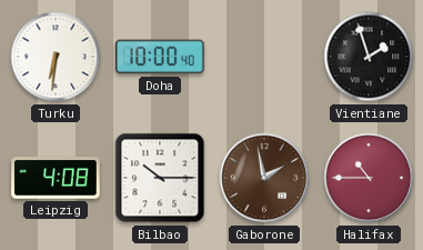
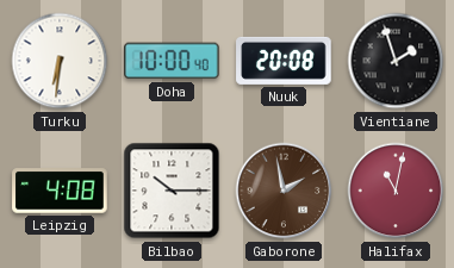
Nuuk: none -> 20:08
Halifax: 10:45 -> 11:02
